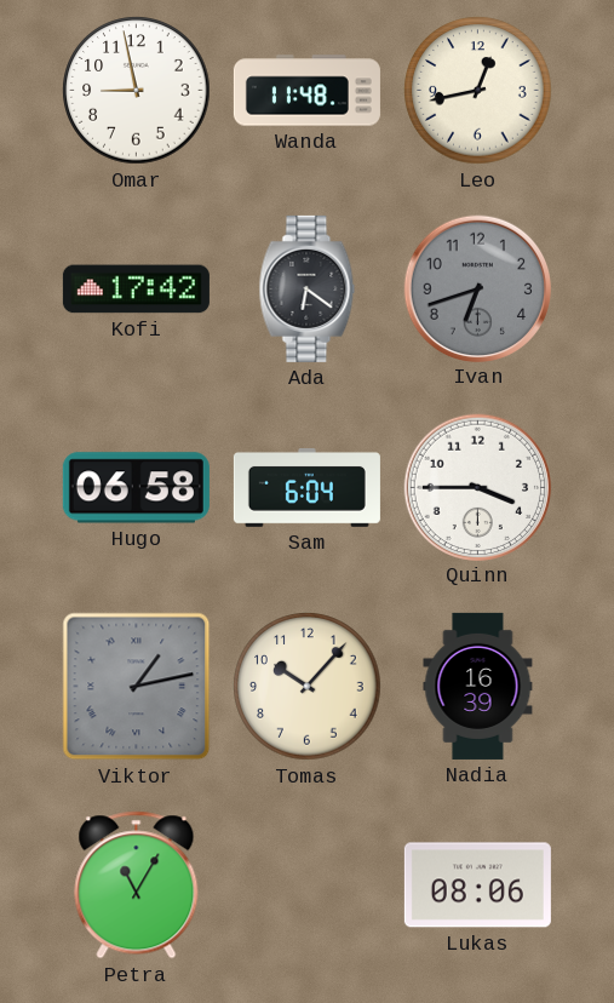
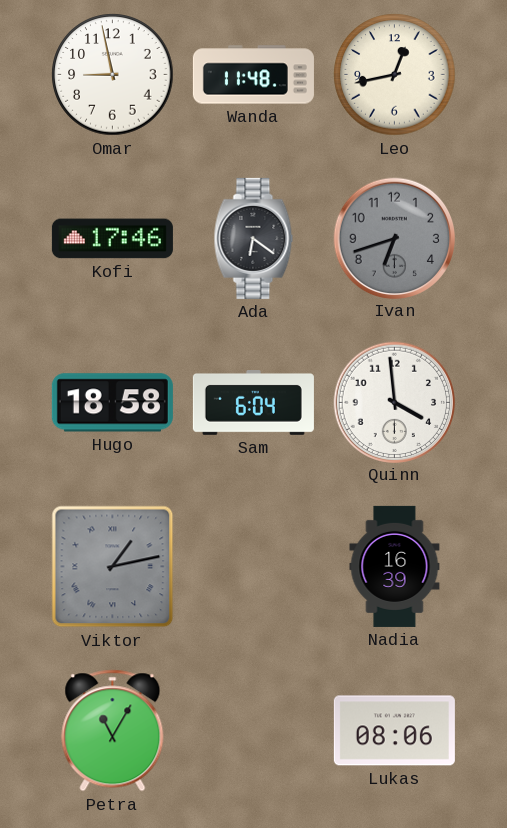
Kofi: 17:42 -> 17:46
Hugo: 06:58 -> 18:58
Quinn: 3:45 -> 3:59
Tomas: 10:07 -> none
